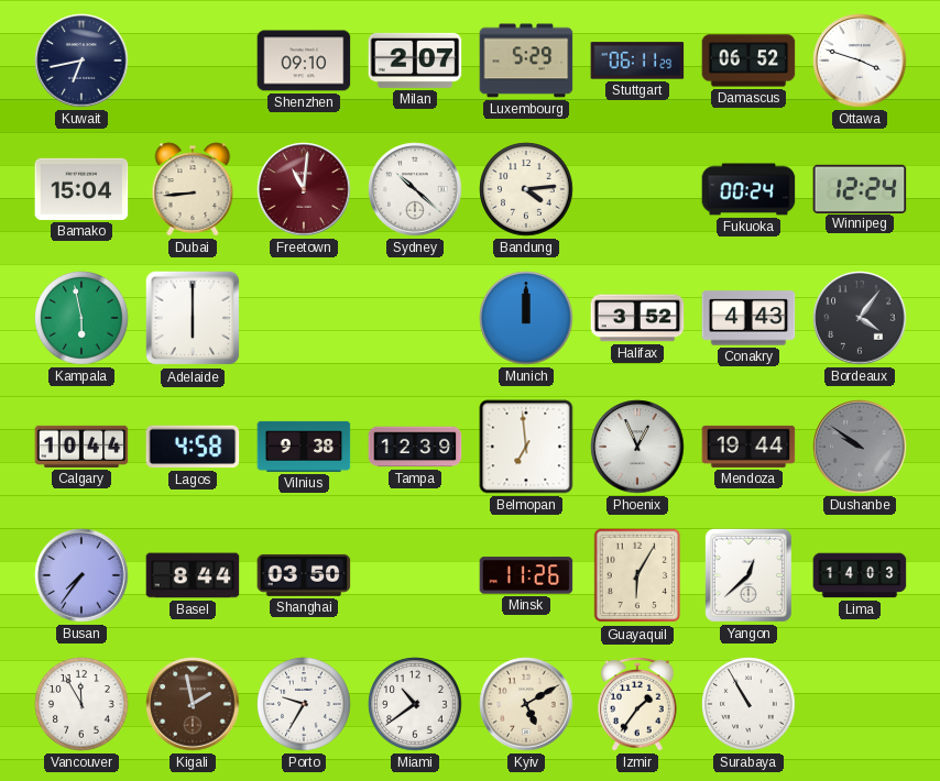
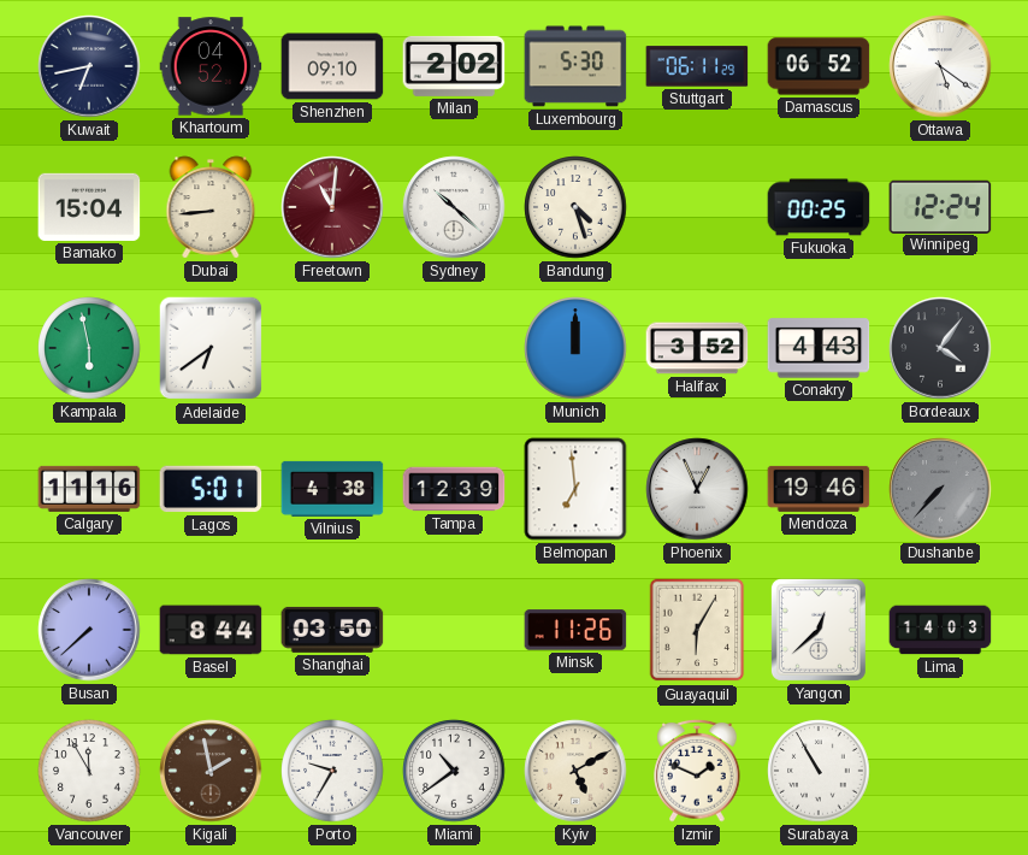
Khartoum: none -> 04:52
Milan: 2:07 -> 2:02
Luxembourg: 5:29 -> 5:30
Ottawa: 3:48 -> 5:21
Bandung: 4:14 -> 4:27
Fukuoka: 00:24 -> 00:25
Adelaide: 6:00 -> 6:39
Calgary: 10:44 -> 11:16
Lagos: 4:58 -> 5:01
Vilnius: 9:38 -> 4:38
Mendoza: 19:44 -> 19:46
Dushanbe: 9:51 -> 7:37
Busan: 7:36 -> 7:38
Izmir: 1:36 -> 1:49
